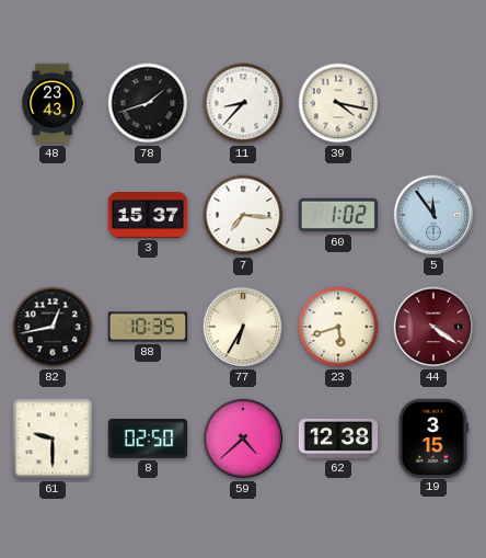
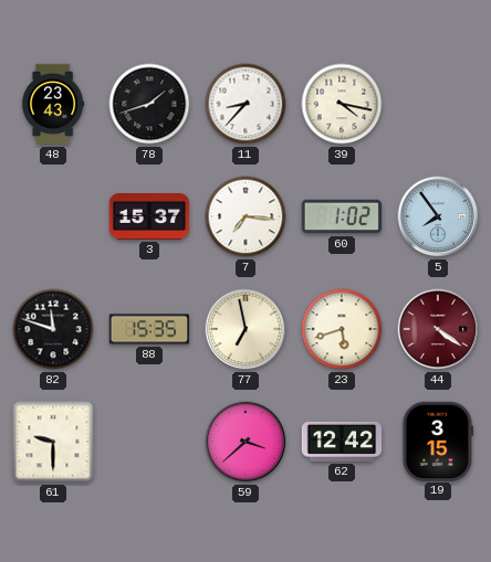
5: 11:54 -> 7:54
82: 12:43 -> 11:48
88: 10:35 -> 15:35
77: 6:35 -> 6:58
8: 02:50 -> none
59: 4:38 -> 3:38
62: 12:38 -> 12:42
